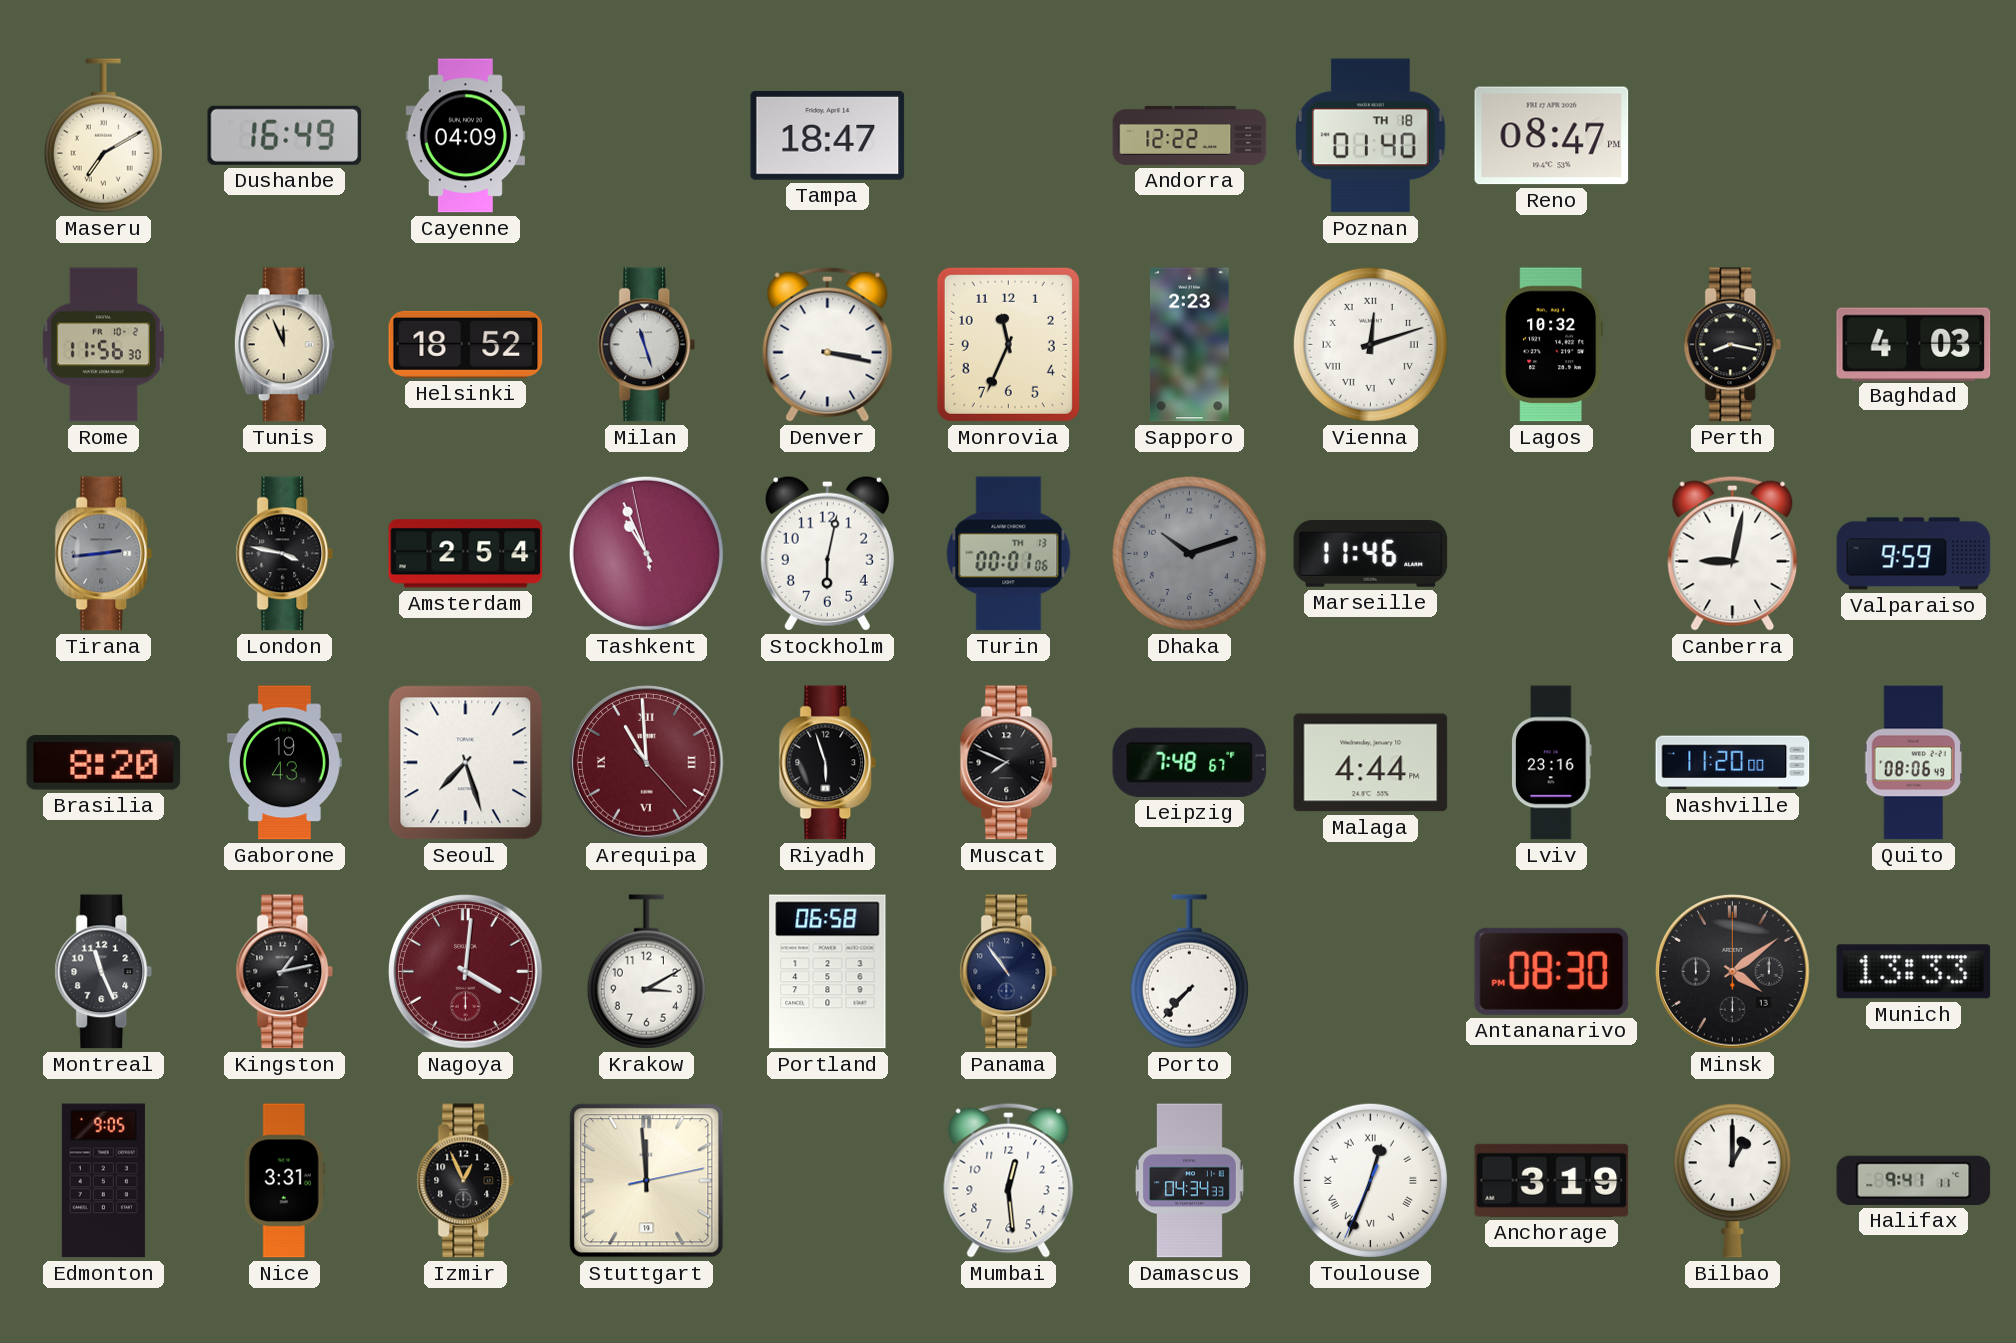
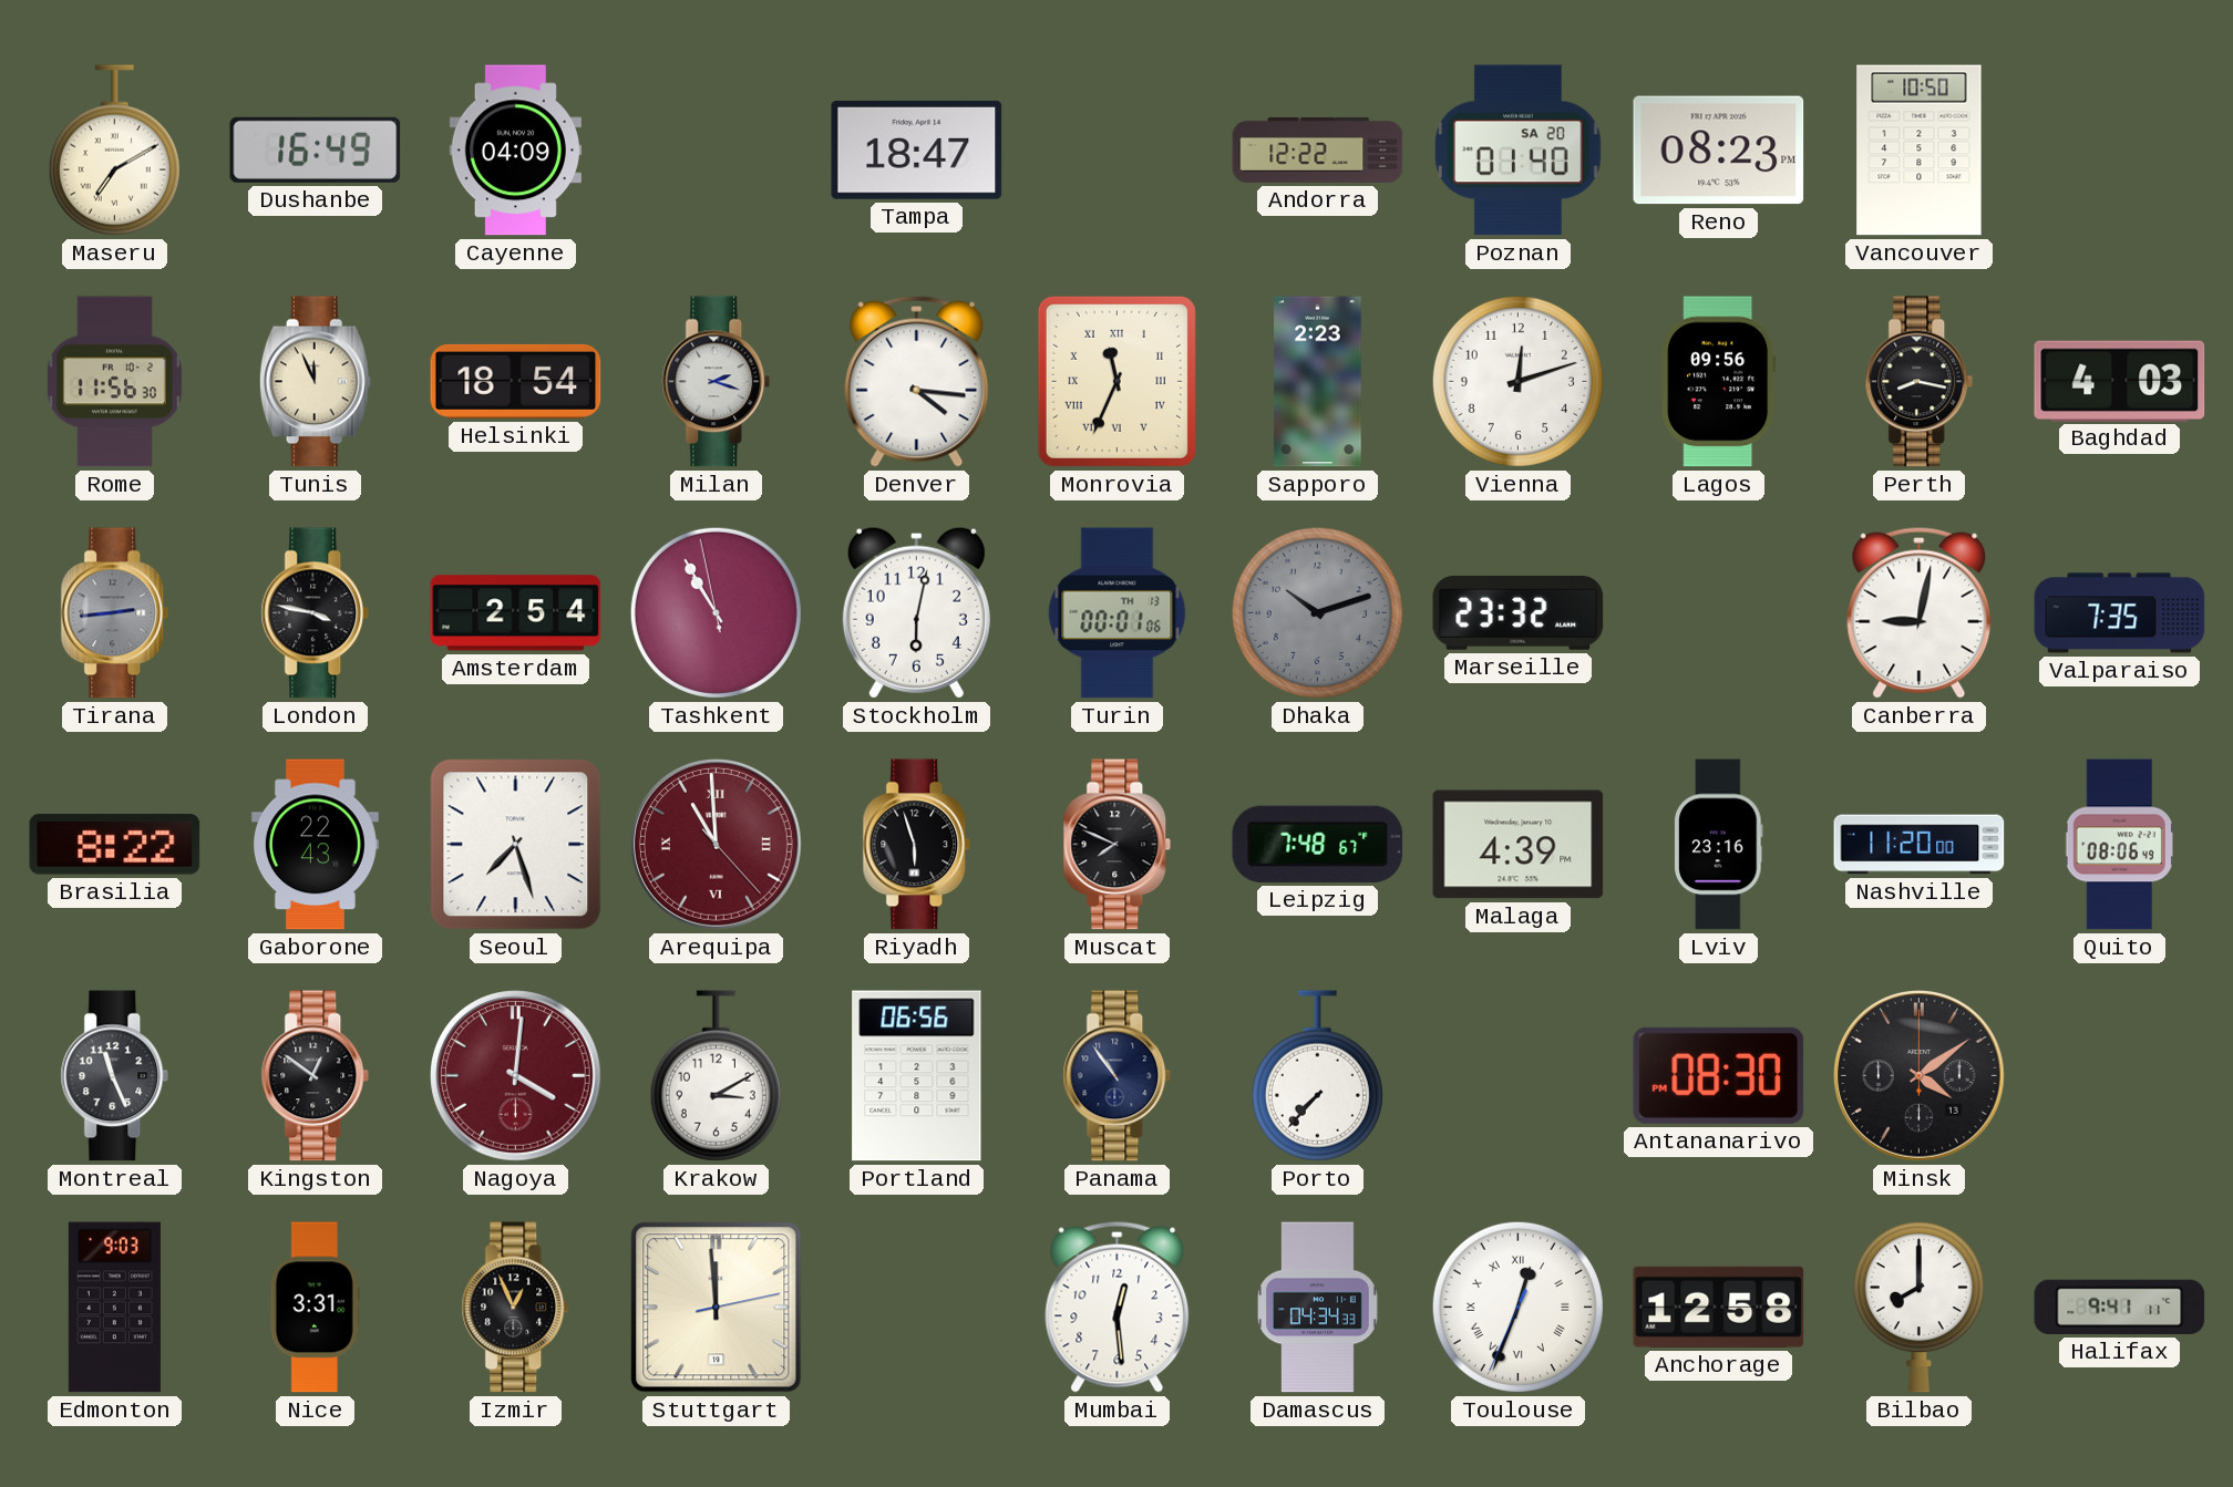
Poznan date: TH 18 -> SA 20
Reno: 08:47 -> 08:23
Vancouver: none -> 10:50
Helsinki: 18:52 -> 18:54
Milan: 11:27 -> 2:18
Denver: 3:17 -> 4:16
Monrovia numerals: Arabic -> Roman
Vienna numerals: Roman -> Arabic
Lagos: 10:32 -> 09:56
Tashkent: 10:55 -> 10:54
Marseille: 11:46 -> 23:32
Valparaiso: 9:59 -> 7:35
Brasilia: 8:20 -> 8:22
Gaborone: 19:43 -> 22:43
Malaga: 4:44 -> 4:39
Kingston: 1:13 -> 12:51
Portland: 06:58 -> 06:56
Munich: 13:33 -> none
Edmonton: 9:05 -> 9:03
Anchorage: 3:19 -> 12:58
Bilbao: 1:00 -> 8:00
